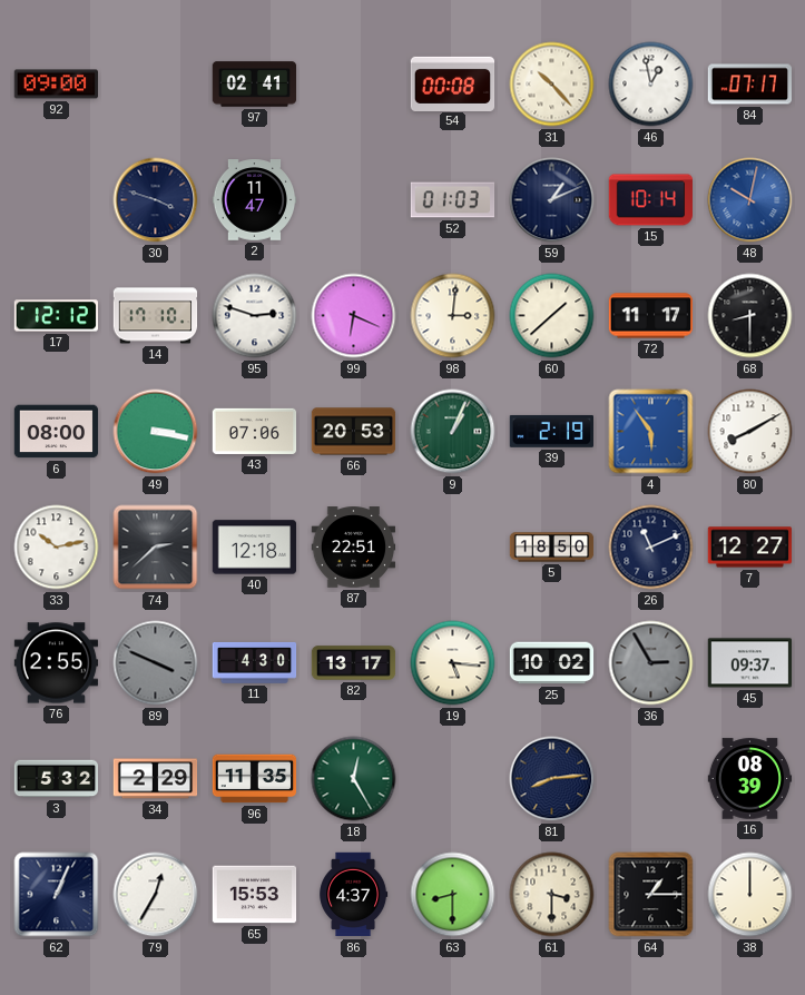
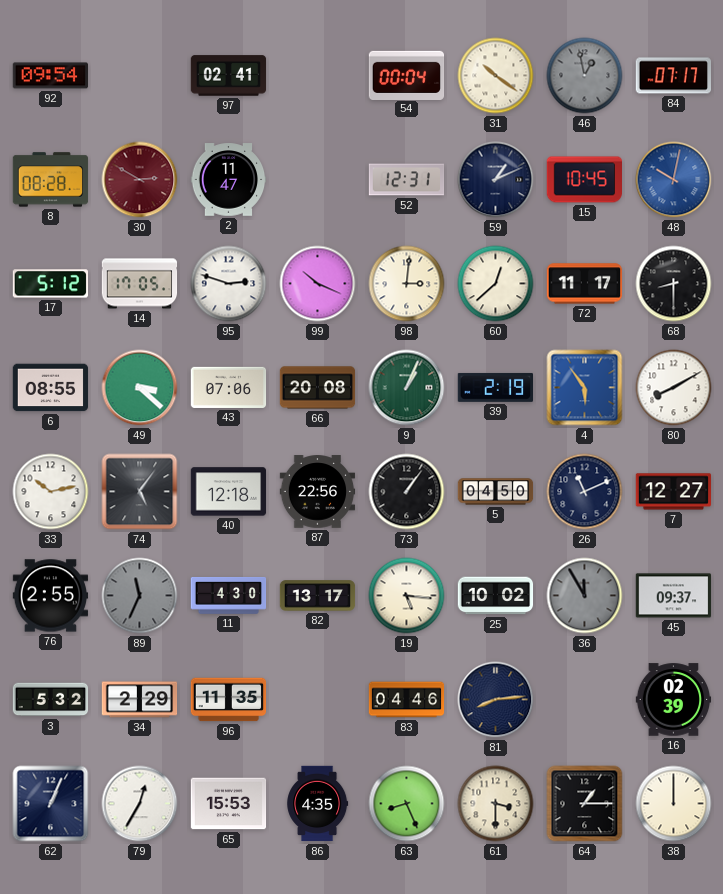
92: 09:00 -> 09:54
54: 00:08 -> 00:04
31: 10:23 -> 10:21
46 dial: white -> grey
8: none -> 08:28
30: 3:48 -> 2:50
30 dial: navy -> burgundy
52: 01:03 -> 12:31
15: 10:14 -> 10:45
17: 12:12 -> 5:12
14: 17:10 -> 17:05
99: 6:19 -> 10:19
60: 1:38 -> 12:38
6: 08:00 -> 08:55
49: 3:17 -> 3:22
66: 20:53 -> 20:08
74: 2:38 -> 5:06
87: 22:51 -> 22:56
73: none -> 1:06
5: 18:50 -> 04:50
89: 3:49 -> 11:34
36: 2:55 -> 11:55
18: 12:25 -> none
83: none -> 04:46
16: 08:39 -> 02:39
86: 4:37 -> 4:35
63: 8:30 -> 8:26
